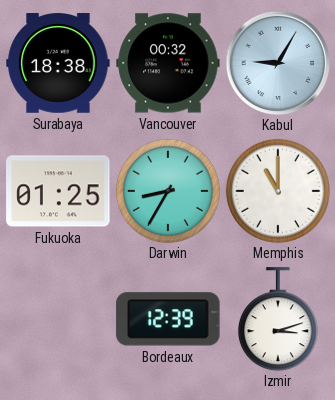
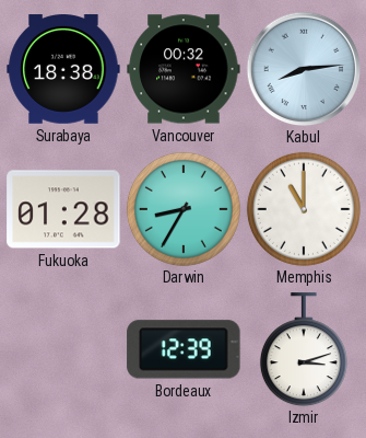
Kabul: 9:05 -> 8:14
Fukuoka: 01:25 -> 01:28
